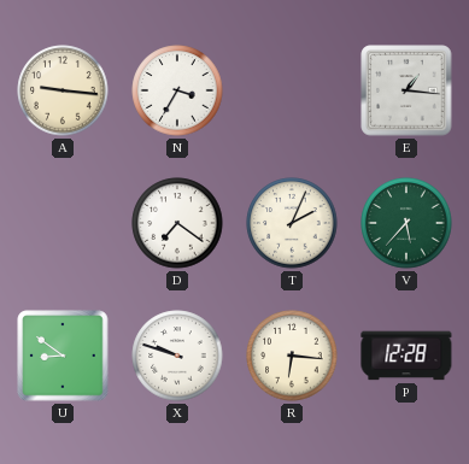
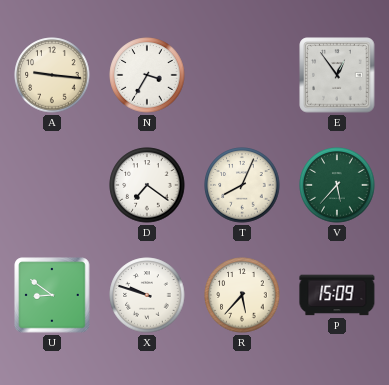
E: 1:16 -> 12:54
T: 2:04 -> 8:04
R: 6:16 -> 5:37
P: 12:28 -> 15:09
